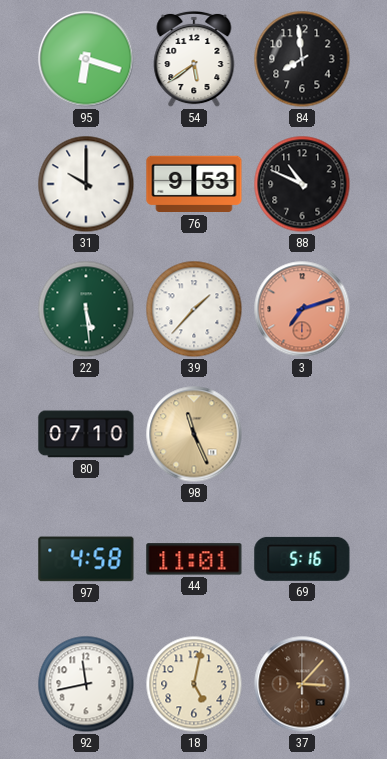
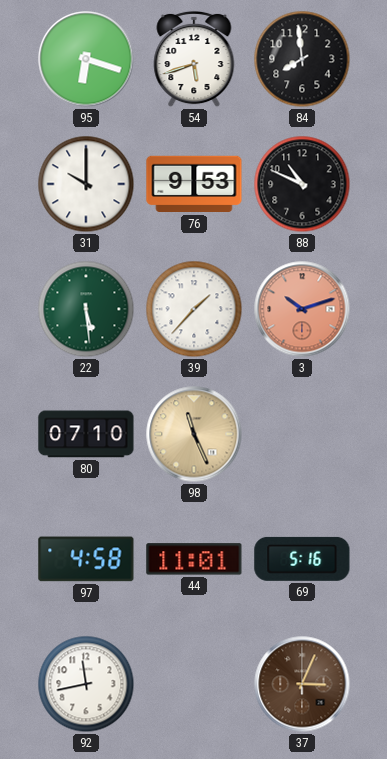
54: 5:39 -> 5:42
3: 7:12 -> 10:12
18: 5:02 -> none
37: 3:07 -> 3:04
